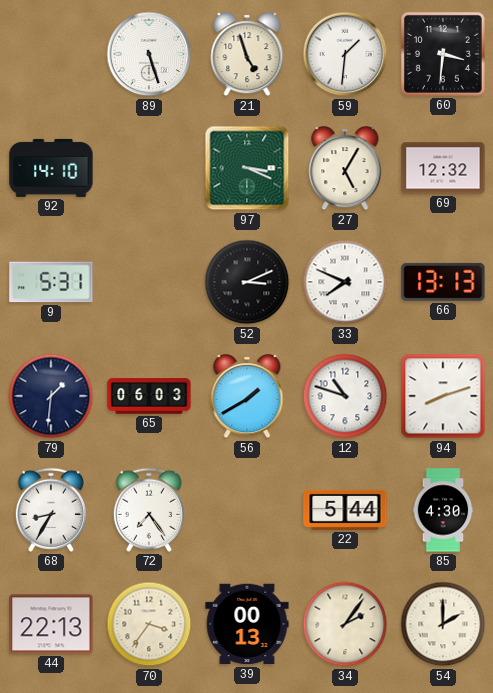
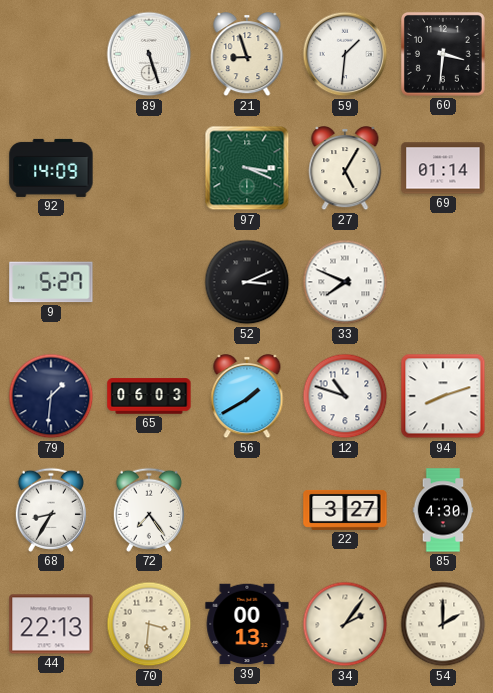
21: 4:57 -> 8:57
92: 14:10 -> 14:09
69: 12:32 -> 01:14
9: 5:31 -> 5:27
66: 13:13 -> none
22: 5:44 -> 3:27
70: 3:36 -> 3:31
